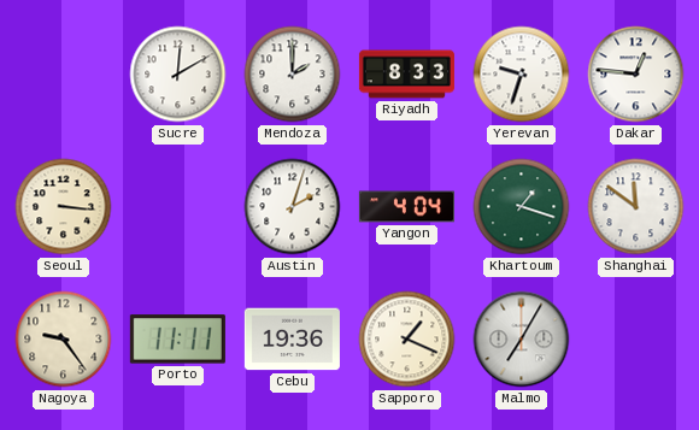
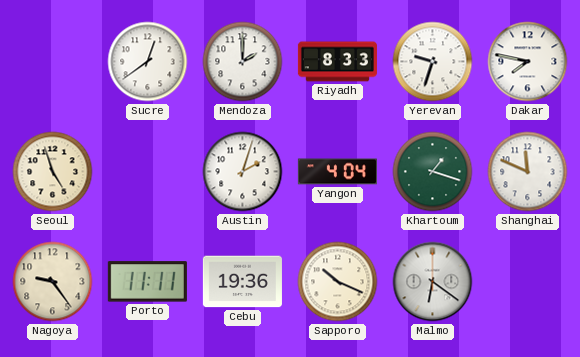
Sucre: 12:10 -> 12:39
Dakar: 12:46 -> 7:47
Seoul: 3:16 -> 4:57
Shanghai: 11:51 -> 11:49
Sapporo: 1:19 -> 10:19
Malmo: 7:05 -> 6:21
